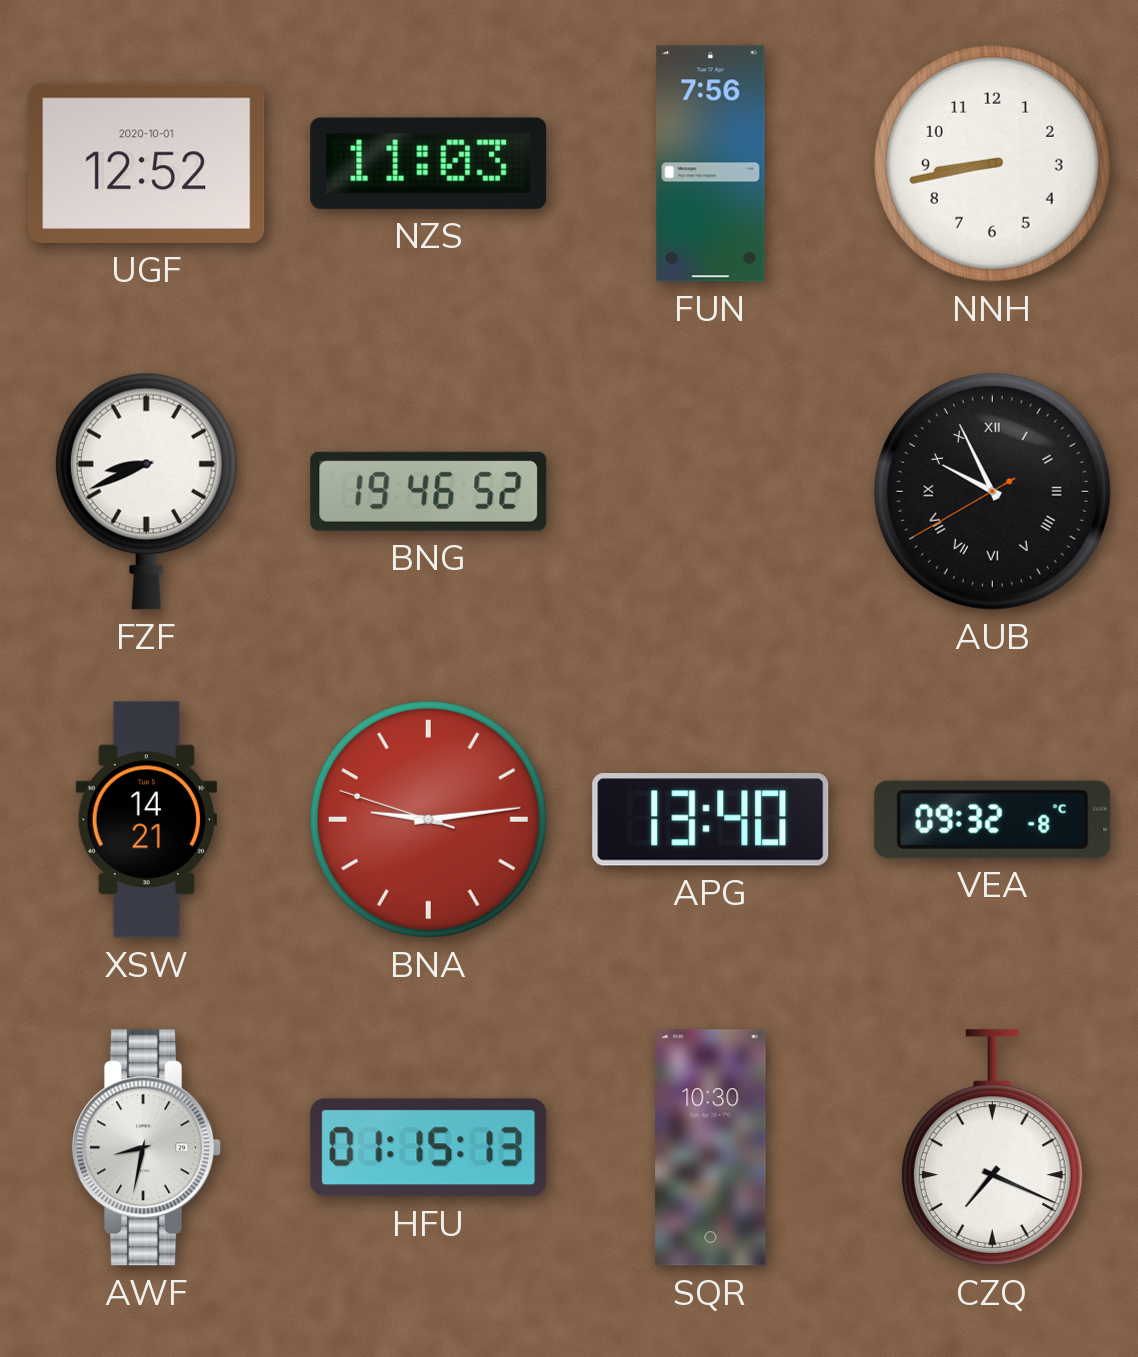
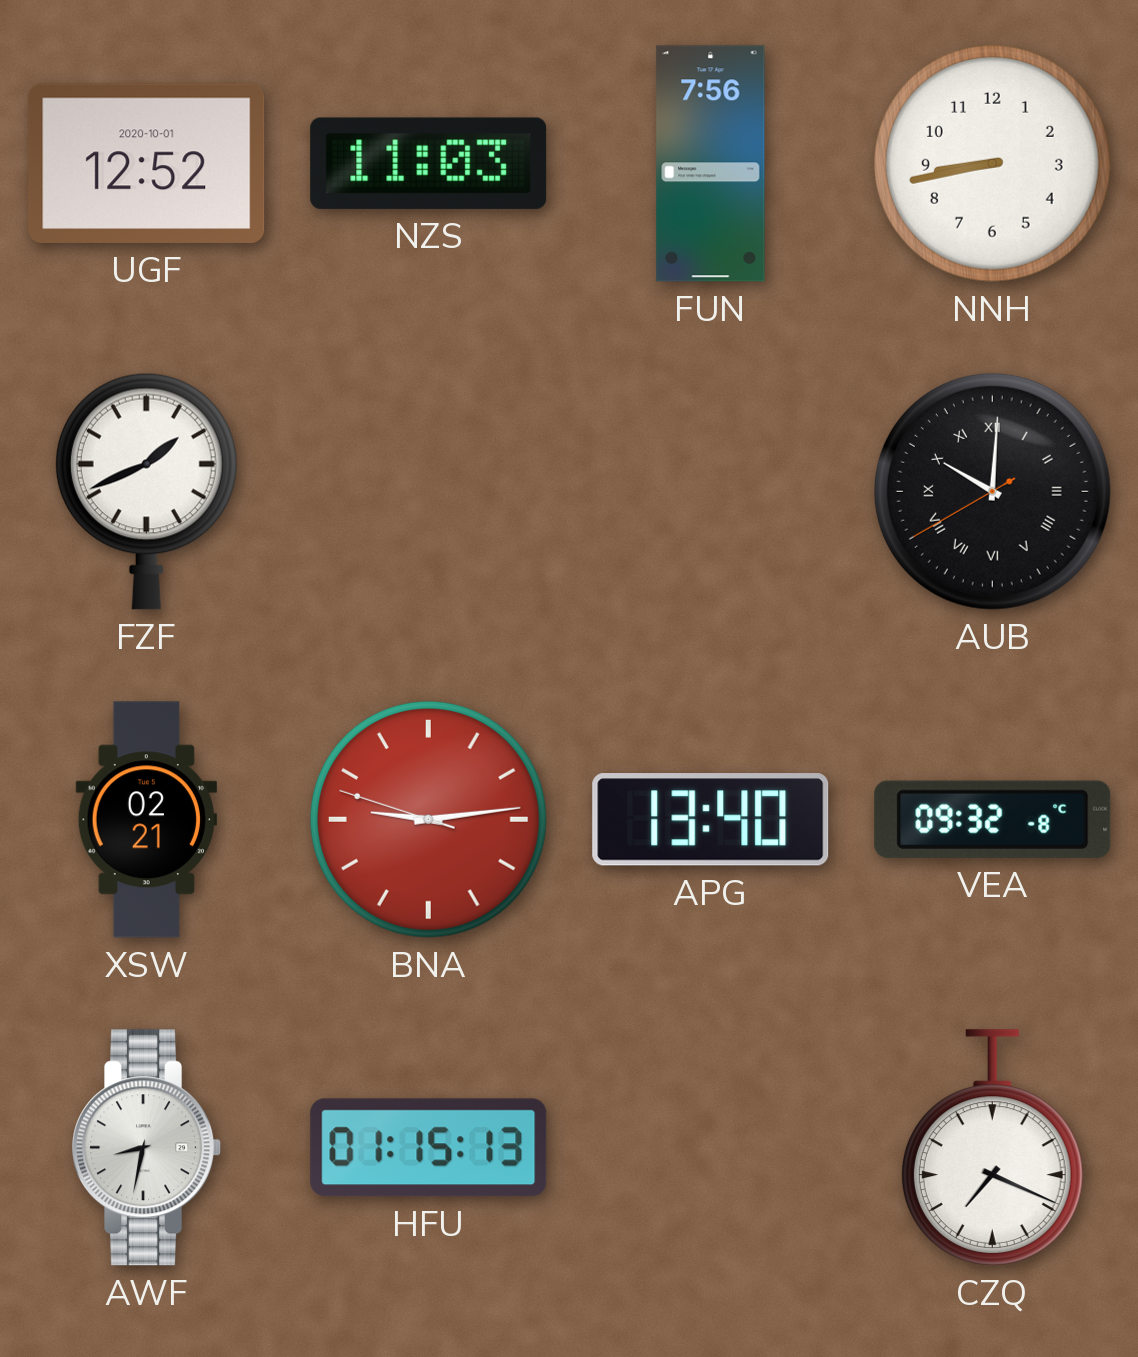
FZF: 8:41 -> 1:41
BNG: 19:46 -> none
AUB: 9:55 -> 10:00
XSW: 14:21 -> 02:21
SQR: 10:30 -> none
